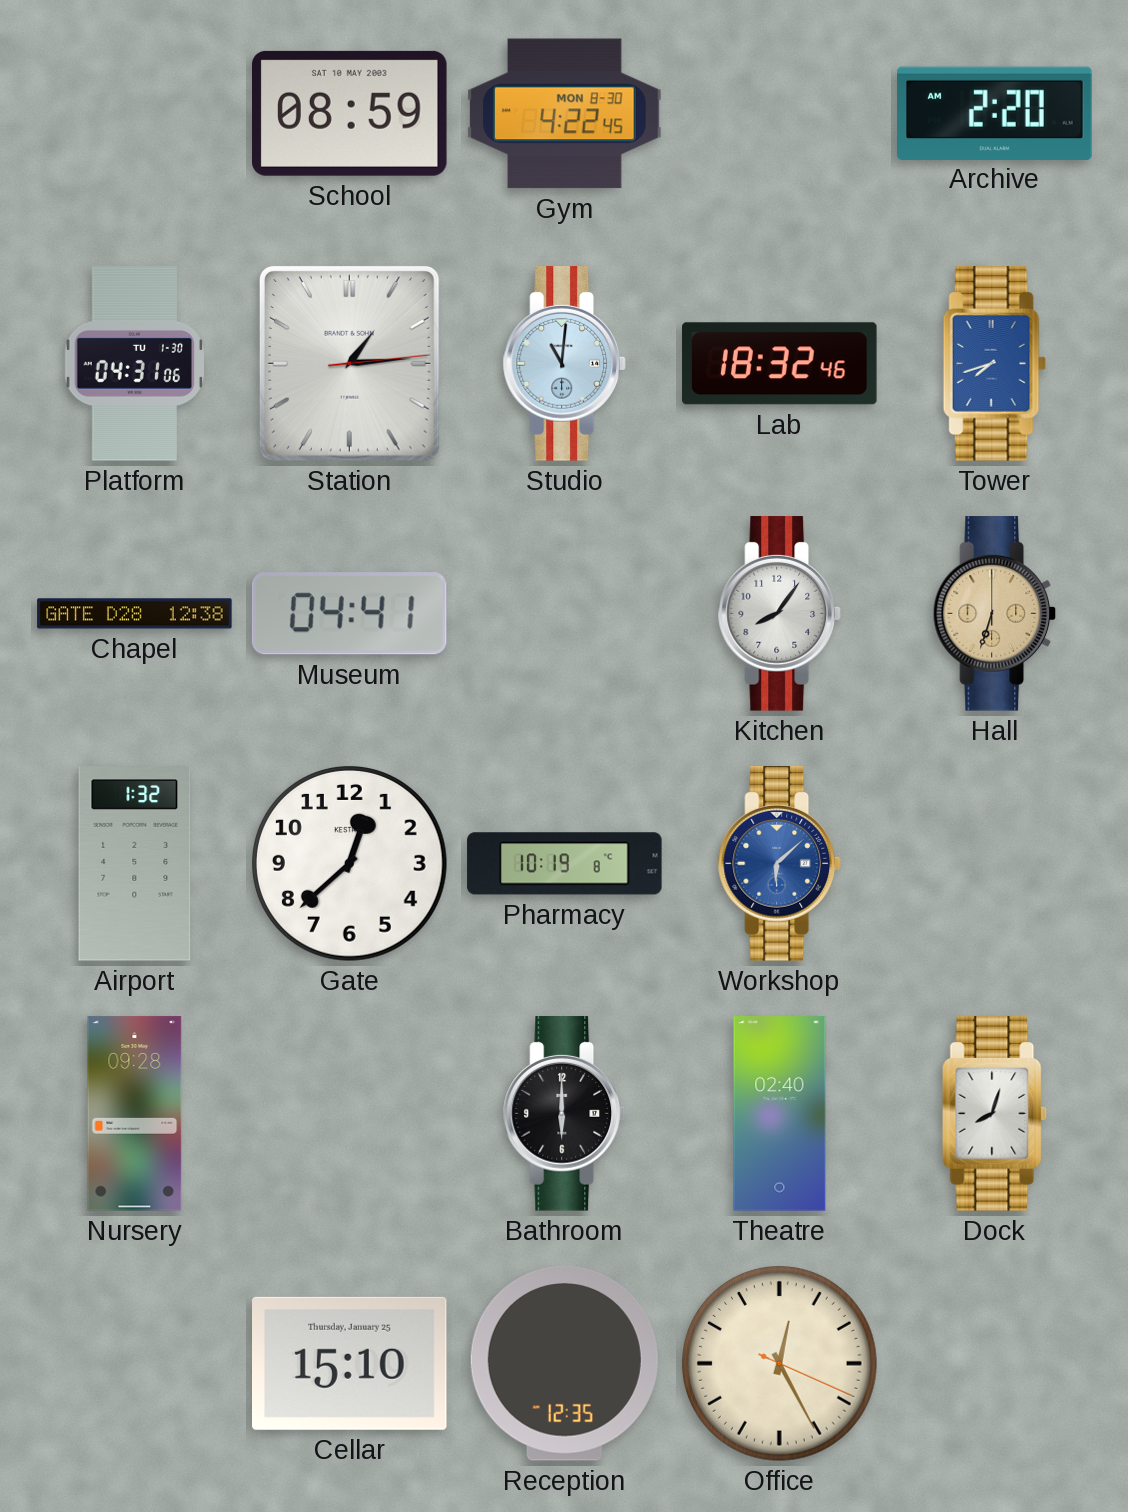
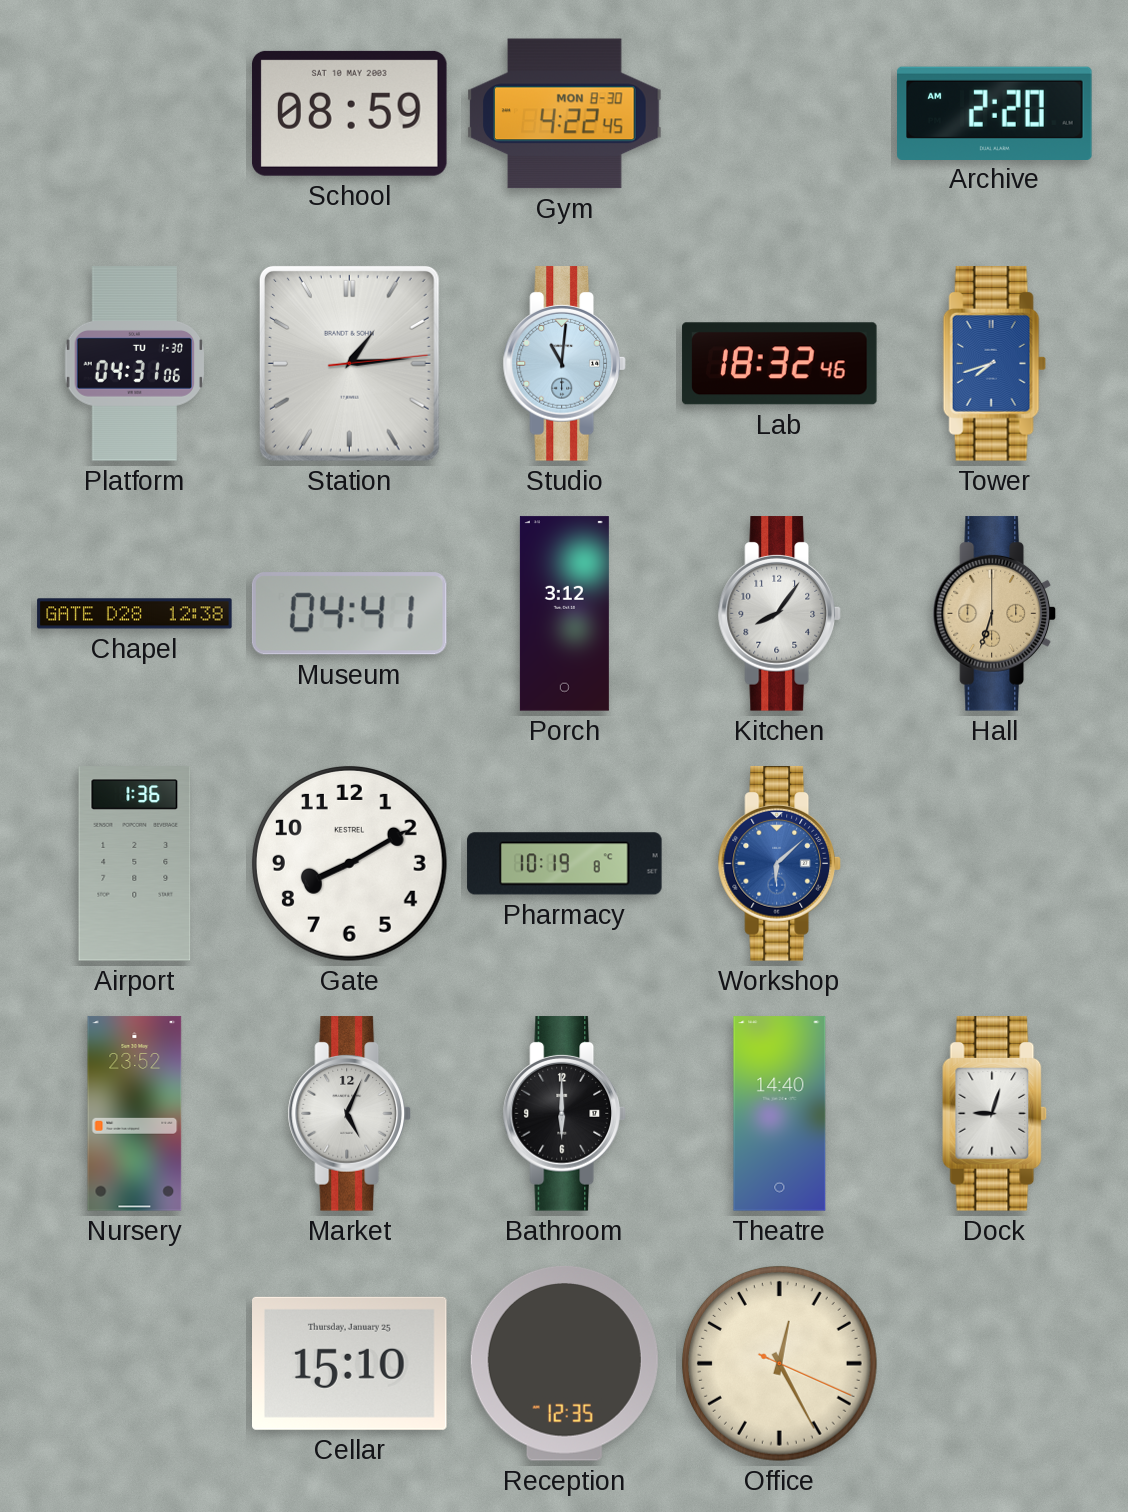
Porch: none -> 3:12
Airport: 1:32 -> 1:36
Gate: 12:38 -> 8:10
Nursery: 09:28 -> 23:52
Market: none -> 5:04
Theatre: 02:40 -> 14:40
Dock: 8:03 -> 9:03
